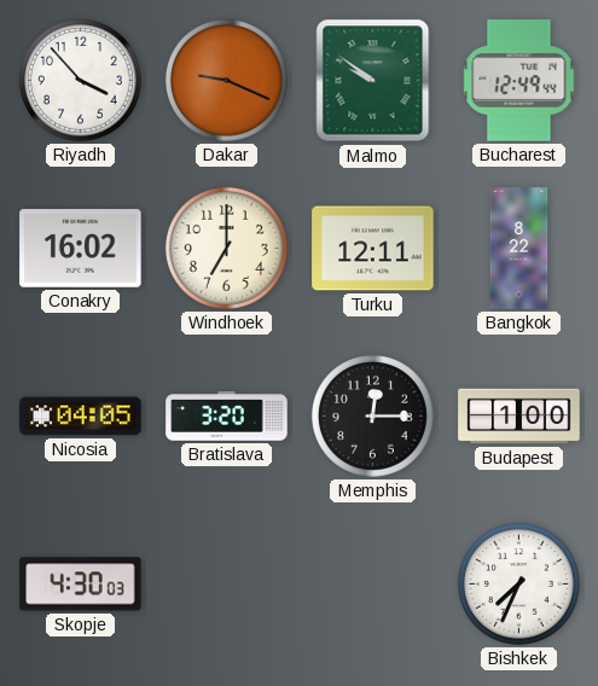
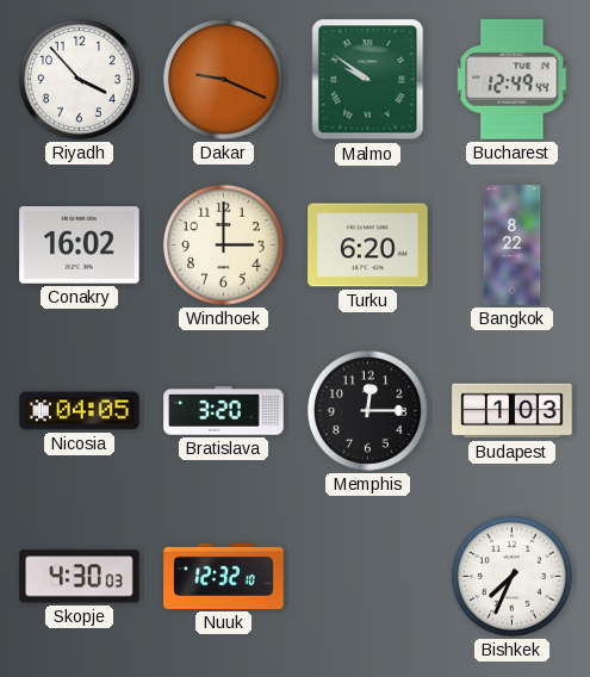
Windhoek: 7:00 -> 3:00
Turku: 12:11 -> 6:20
Budapest: 1:00 -> 1:03
Nuuk: none -> 12:32
